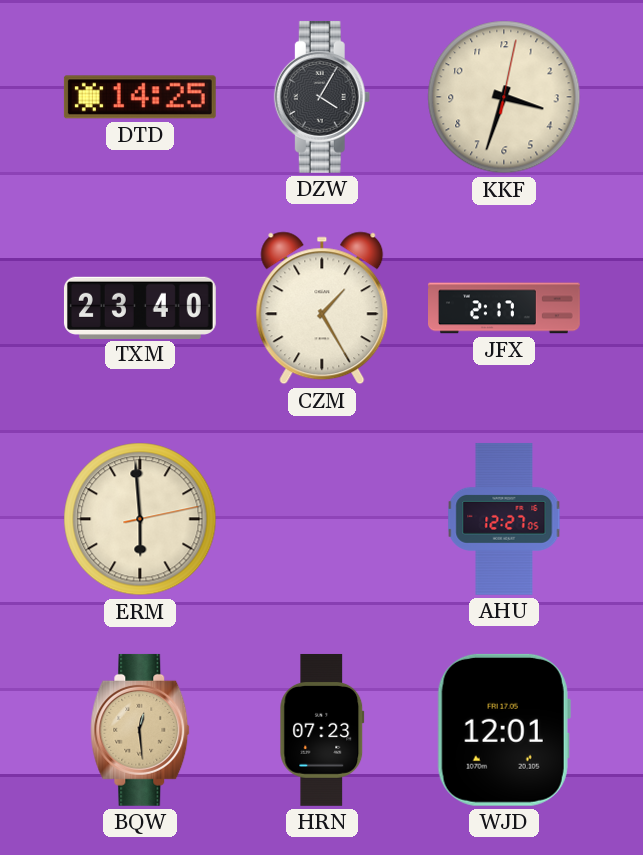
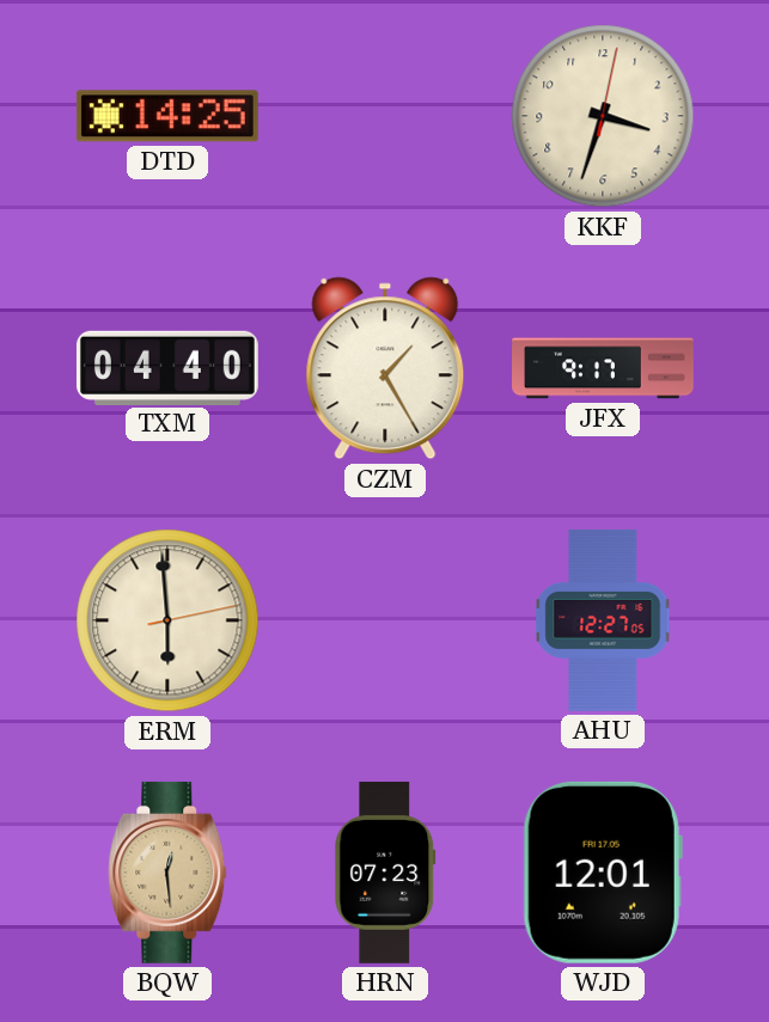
DZW: 4:05 -> none
TXM: 23:40 -> 04:40
JFX: 2:17 -> 9:17
